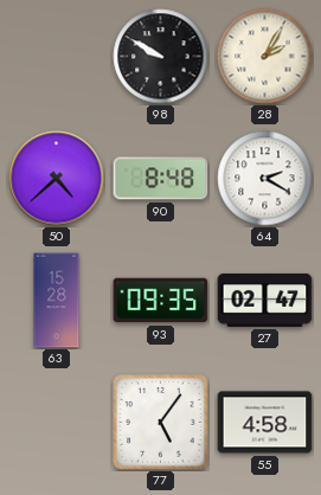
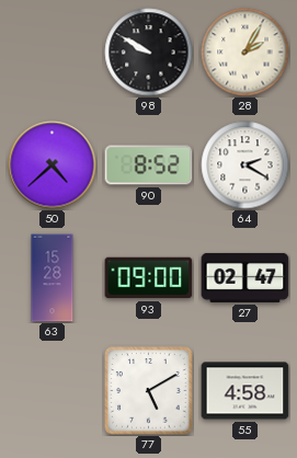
90: 8:48 -> 8:52
93: 09:35 -> 09:00
77: 5:06 -> 5:10
